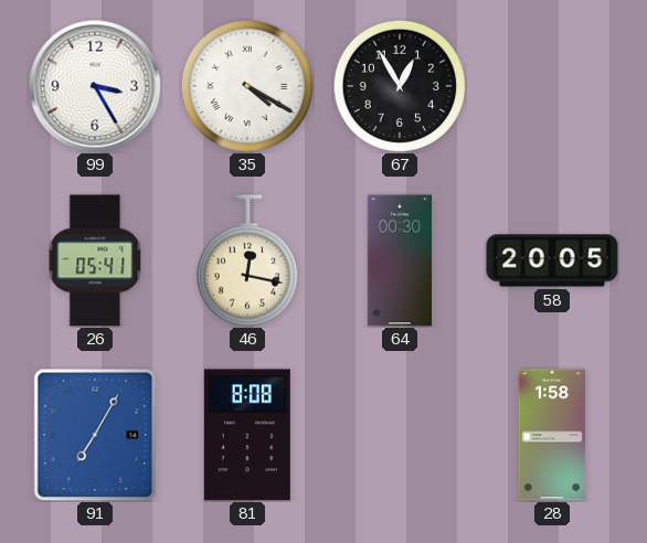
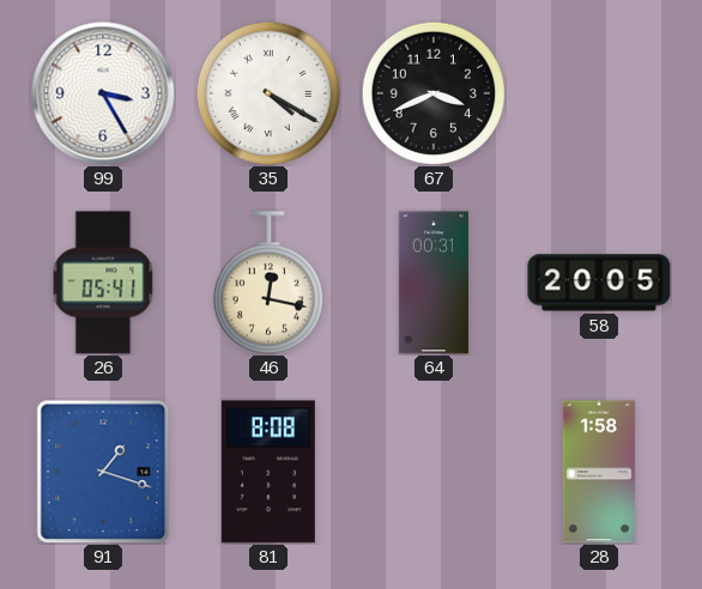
67: 12:55 -> 3:41
64: 00:30 -> 00:31
91: 7:05 -> 1:18
